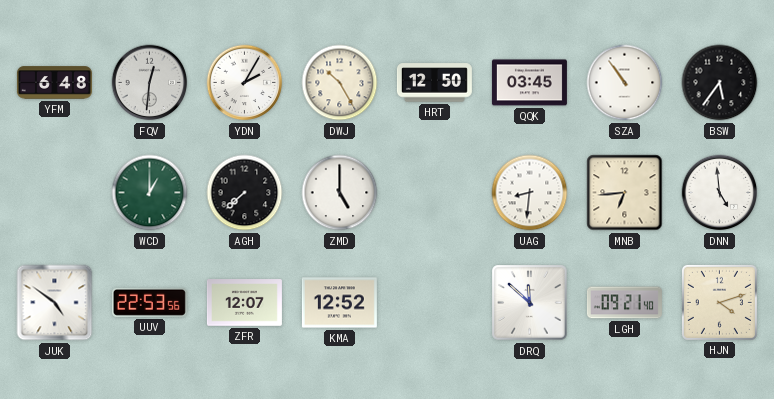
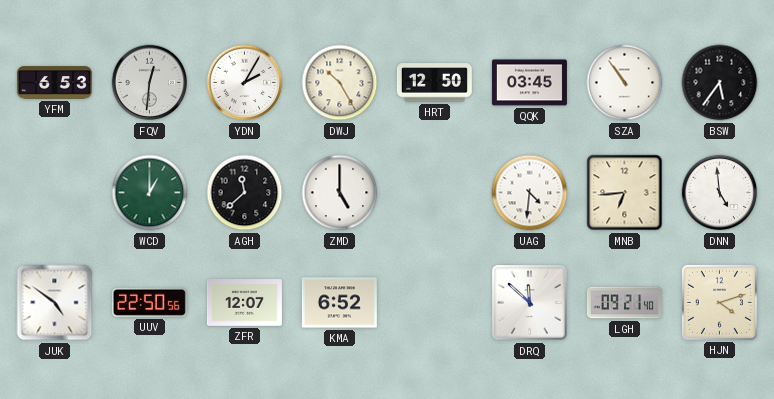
YFM: 6:48 -> 6:53
AGH: 7:38 -> 11:38
UAG: 8:31 -> 4:31
UUV: 22:53 -> 22:50
KMA: 12:52 -> 6:52
